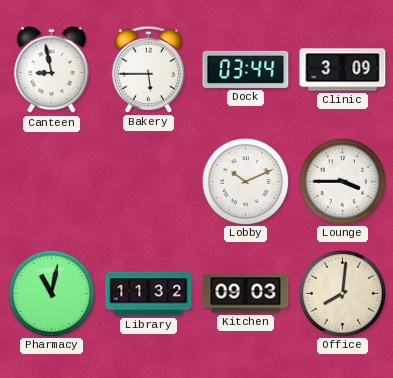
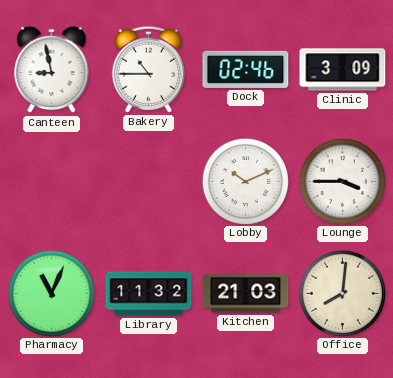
Bakery: 5:45 -> 10:45
Dock: 03:44 -> 02:46
Pharmacy: 11:02 -> 11:04
Kitchen: 09:03 -> 21:03
